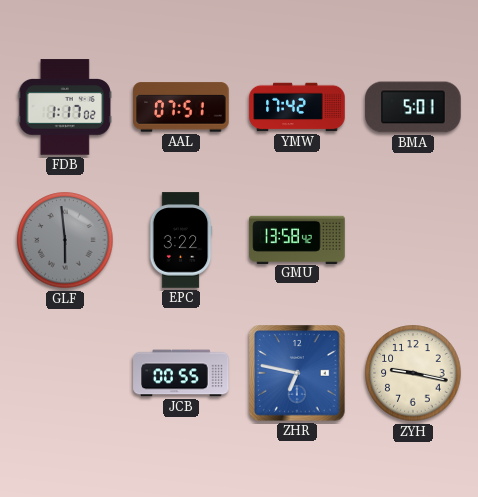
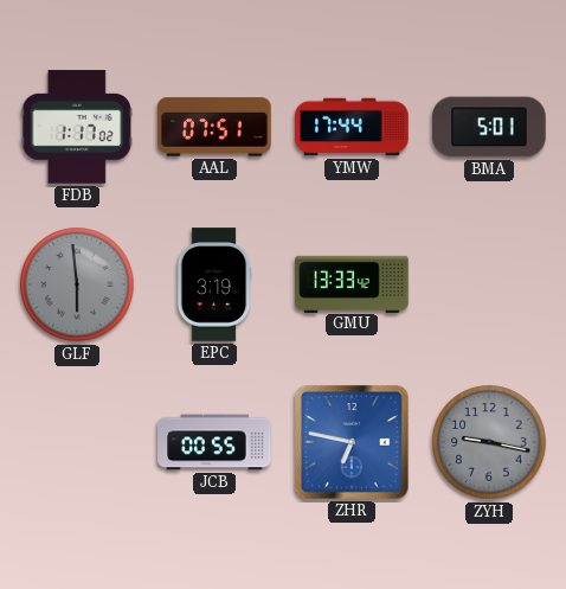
YMW: 17:42 -> 17:44
EPC: 3:22 -> 3:19
GMU: 13:58 -> 13:33
ZYH dial: cream -> grey
